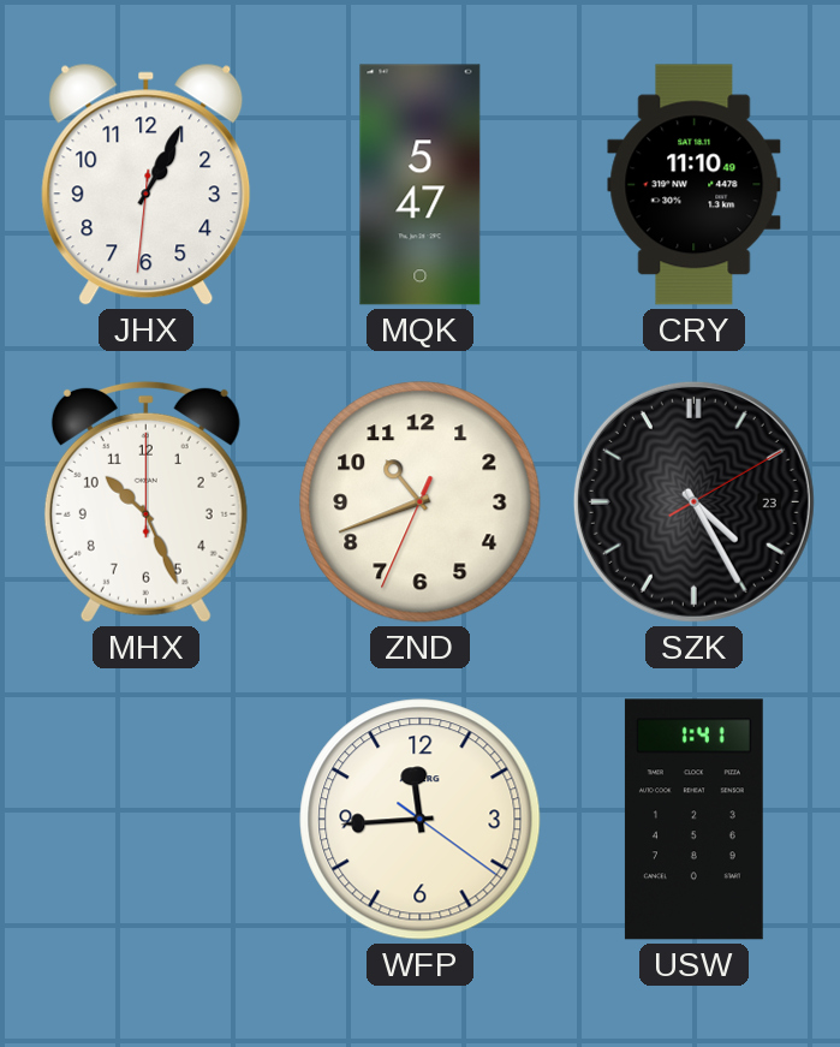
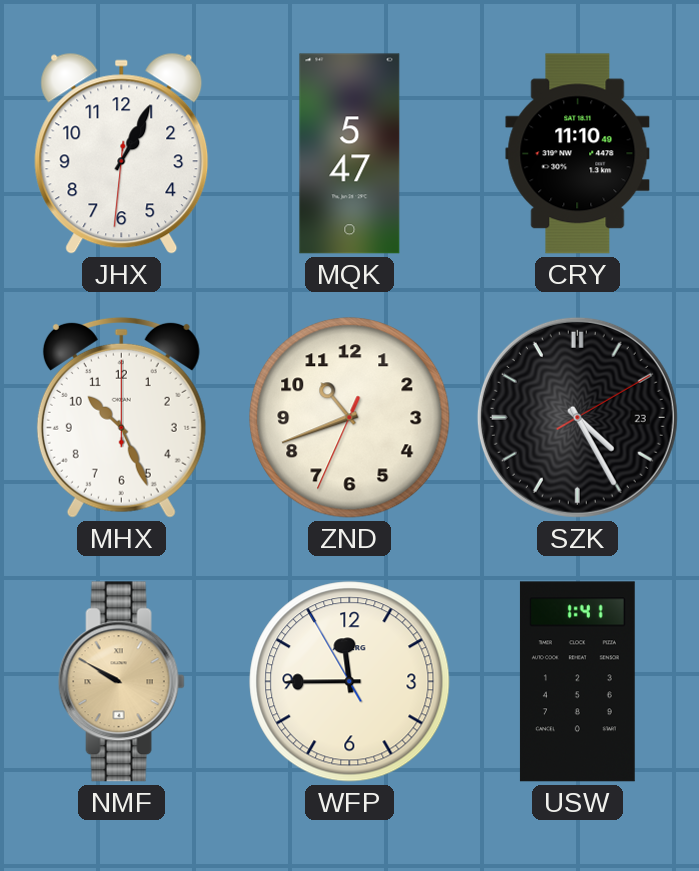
NMF: none -> 9:50
WFP: 11:44:21 -> 11:44:55
